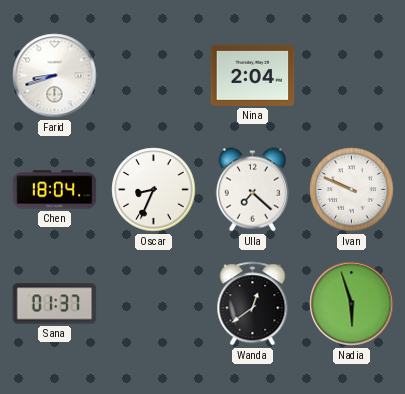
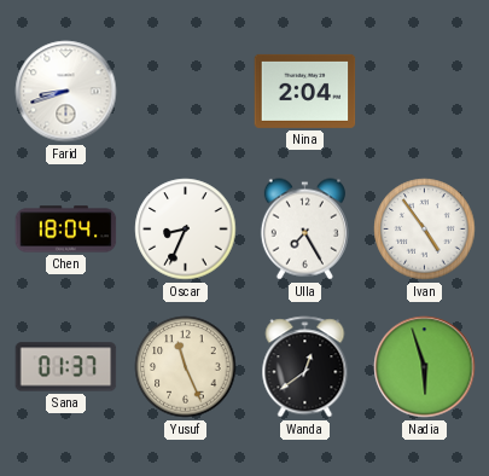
Ulla: 7:22 -> 7:25
Ivan: 9:49 -> 4:54
Yusuf: none -> 11:26
